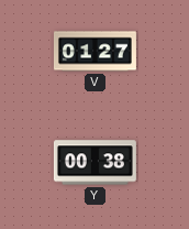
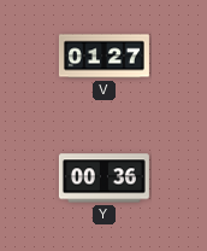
Y: 00:38 -> 00:36
